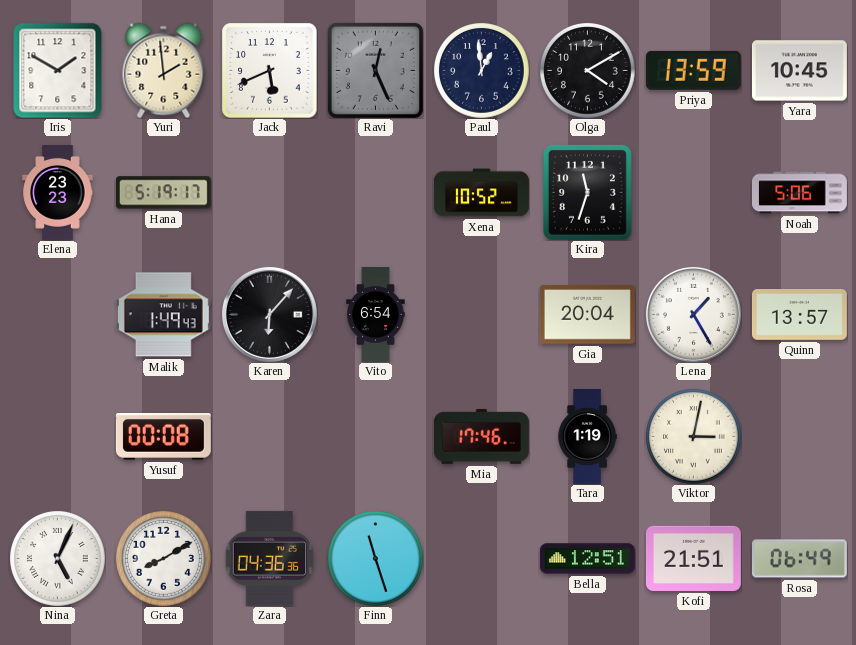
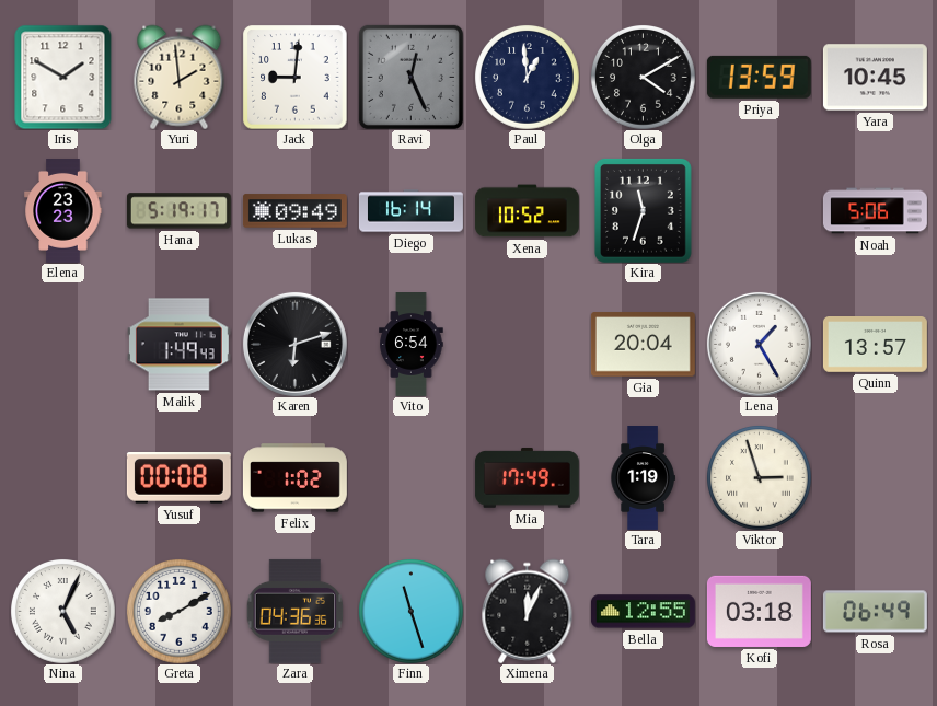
Jack: 5:41 -> 9:01
Lukas: none -> 09:49
Diego: none -> 16:14
Karen: 6:07 -> 6:12
Felix: none -> 1:02
Mia: 17:46 -> 17:49
Viktor: 3:02 -> 2:57
Ximena: none -> 12:04
Bella: 12:51 -> 12:55
Kofi: 21:51 -> 03:18
